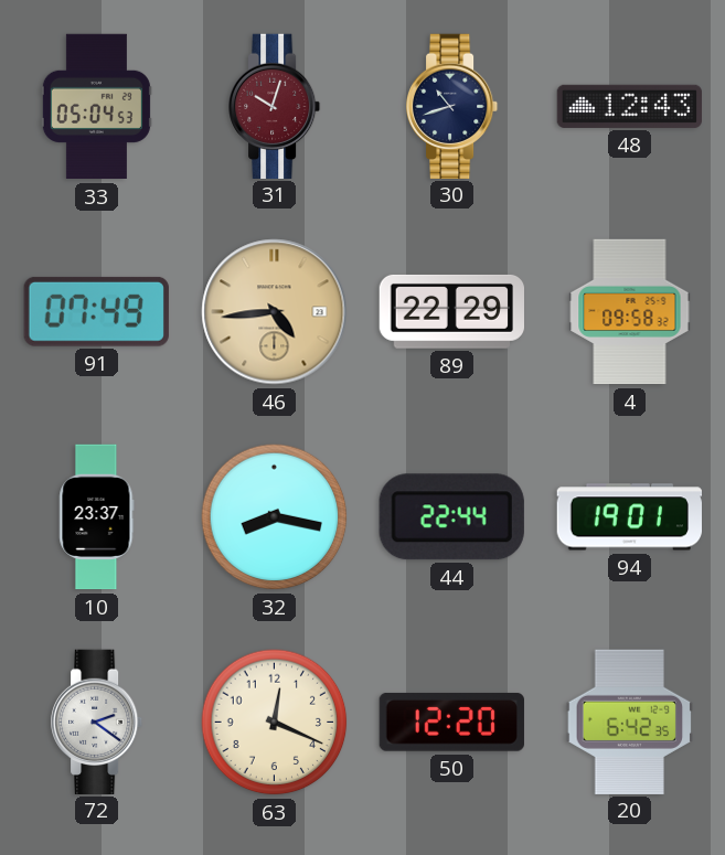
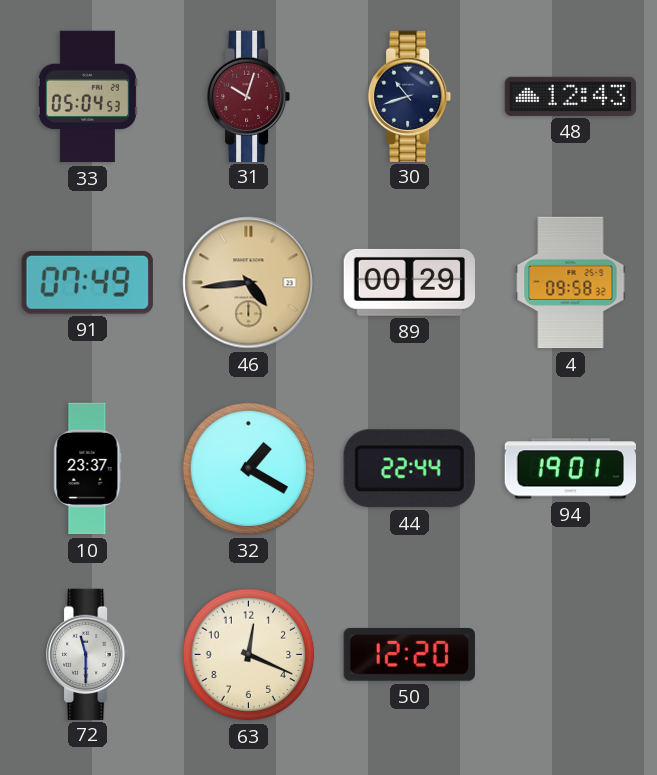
89: 22:29 -> 00:29
32: 8:17 -> 1:20
72: 2:21 -> 11:30
20: 6:42 -> none
